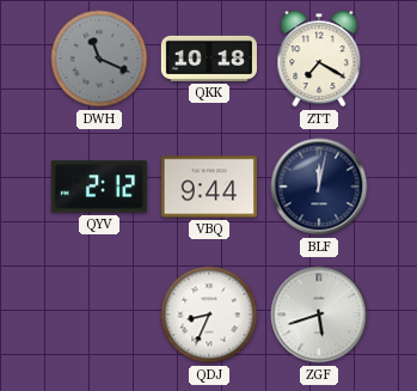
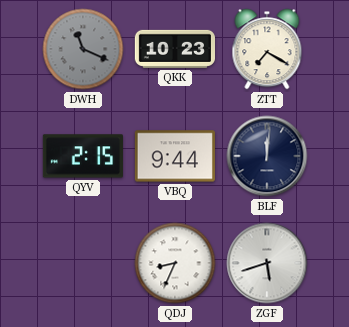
QKK: 10:18 -> 10:23
QYV: 2:12 -> 2:15
BLF: 12:02 -> 12:01
